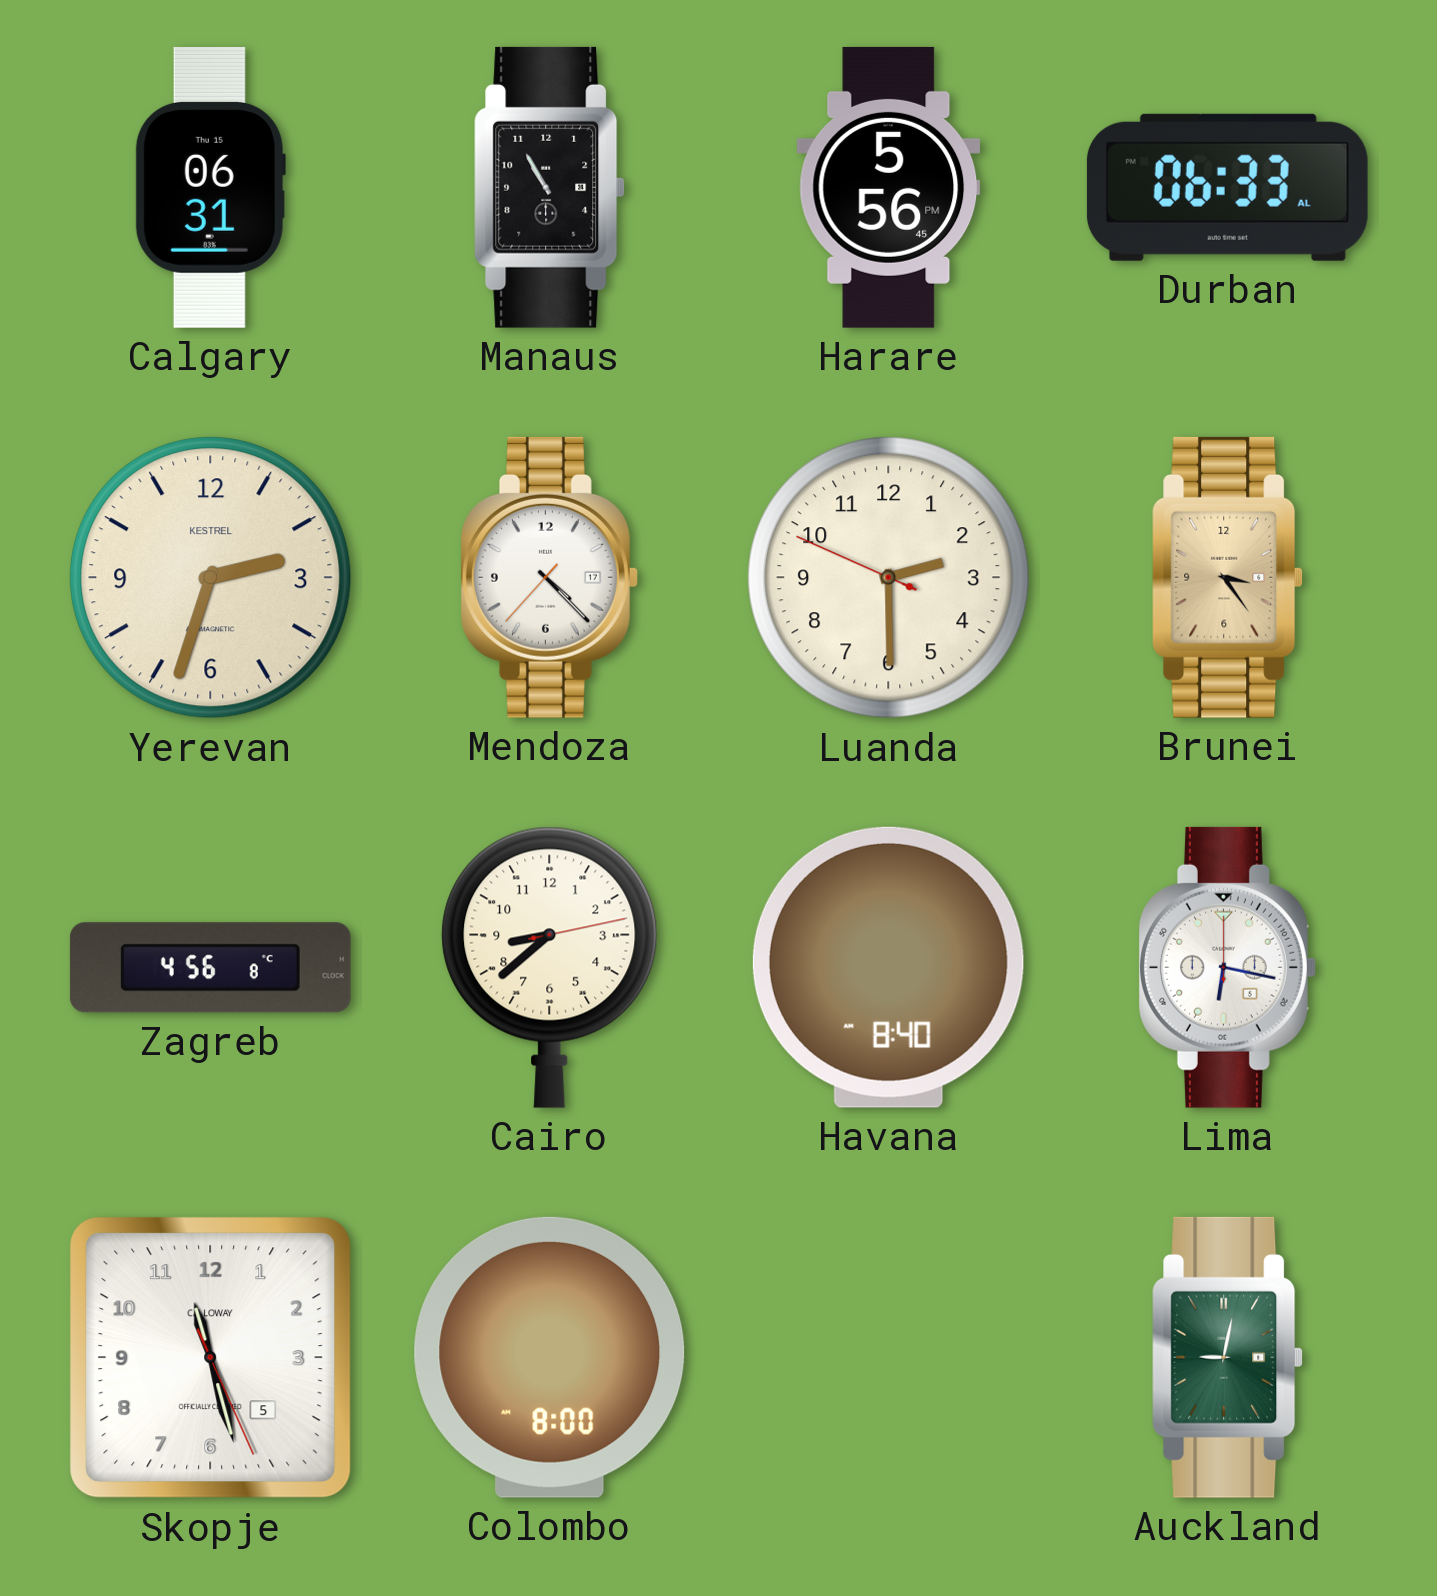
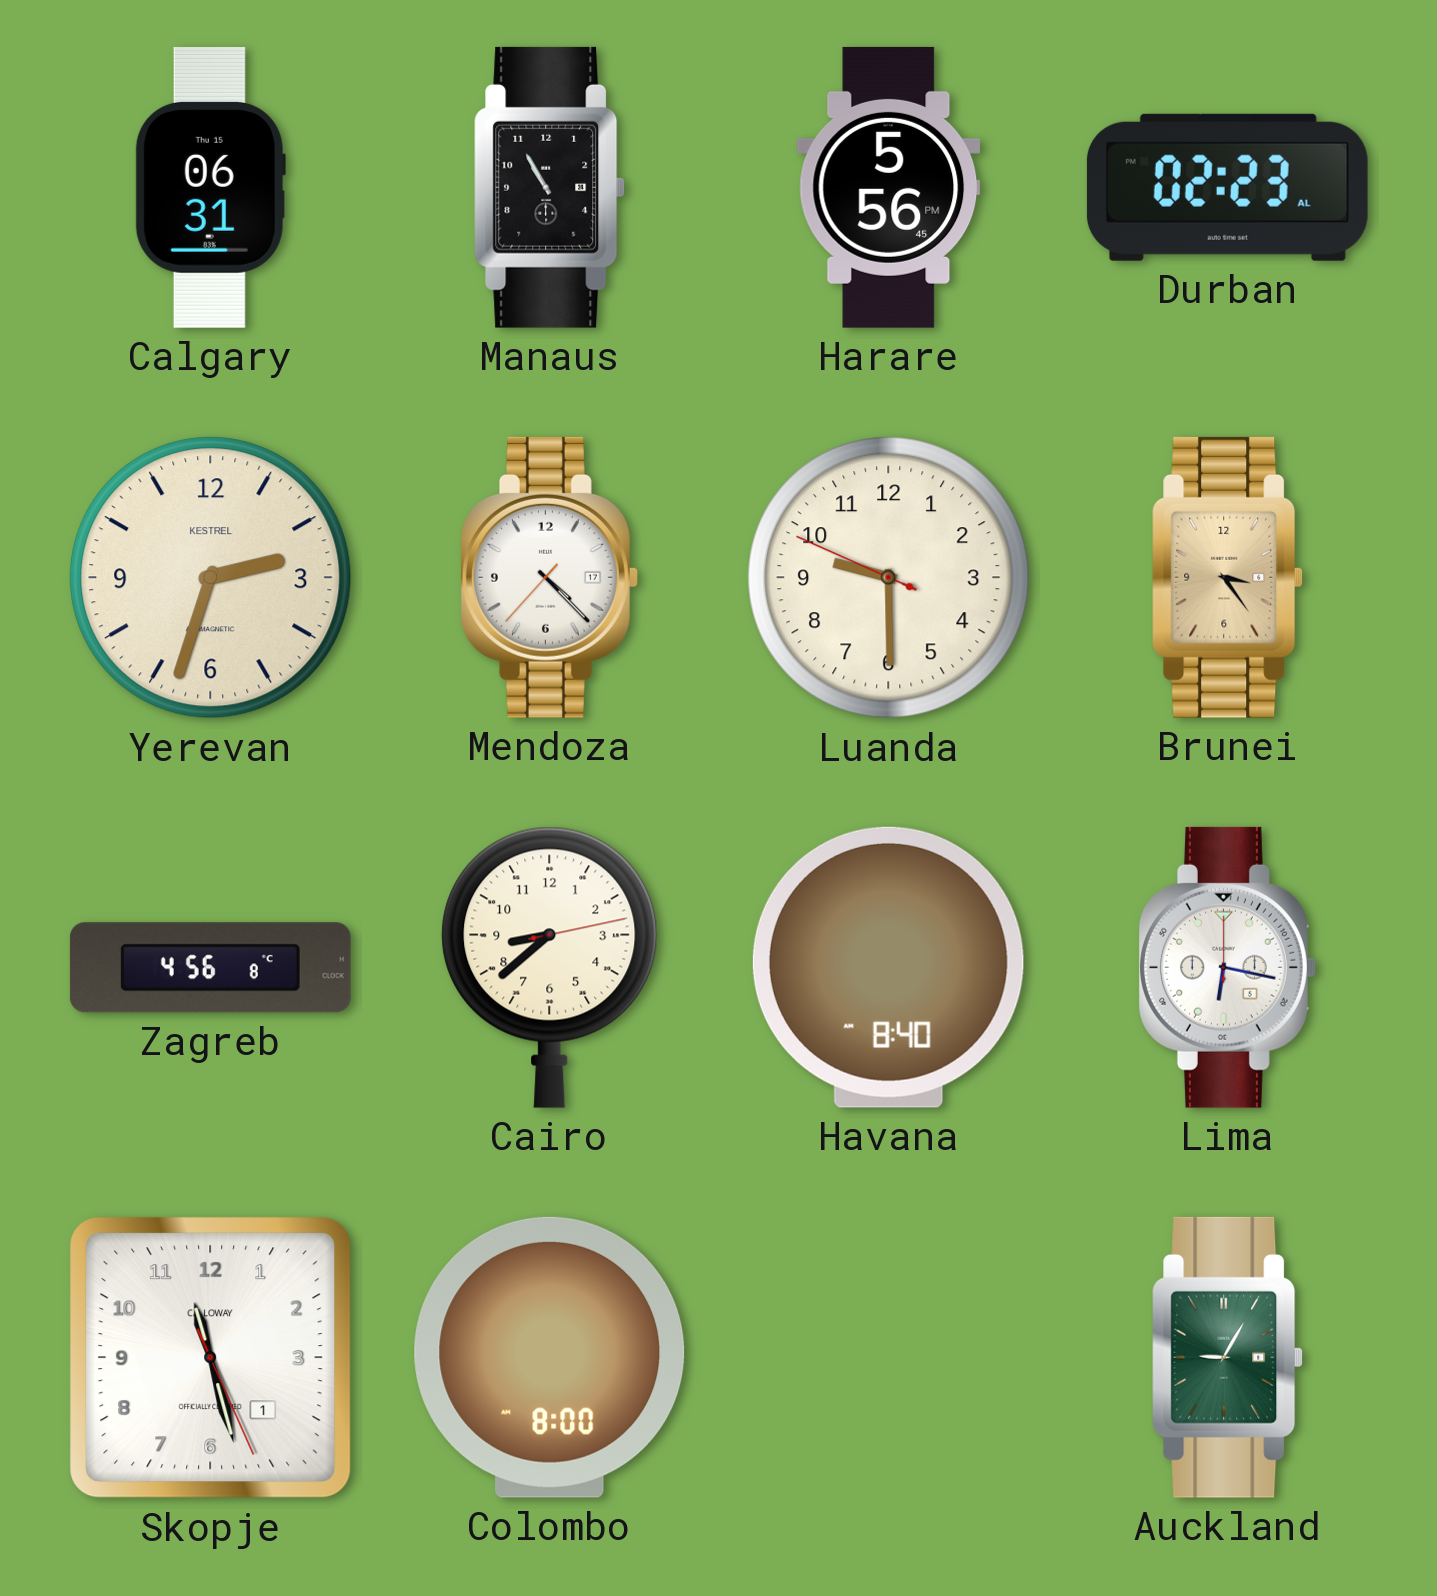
Durban: 06:33 -> 02:23
Luanda: 2:29 -> 9:29
Skopje date: 5 -> 1
Auckland: 9:02 -> 9:05
